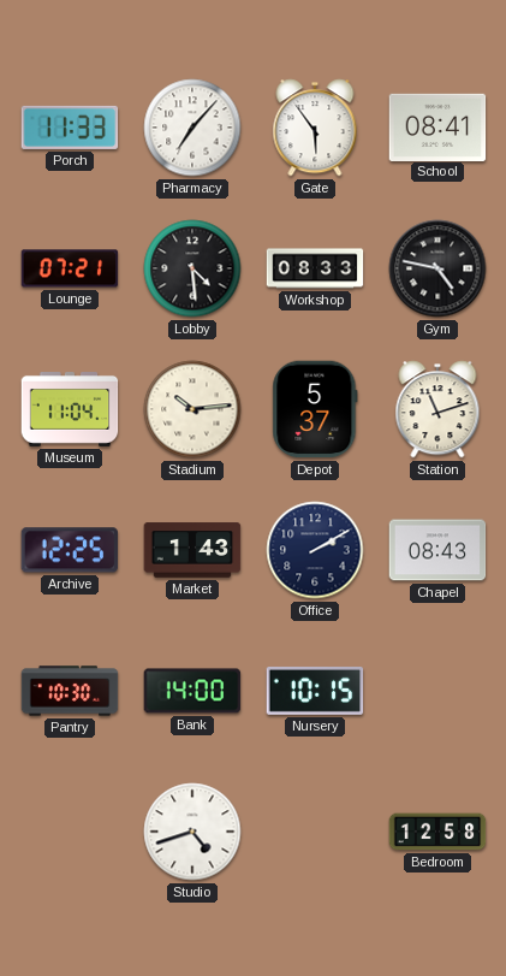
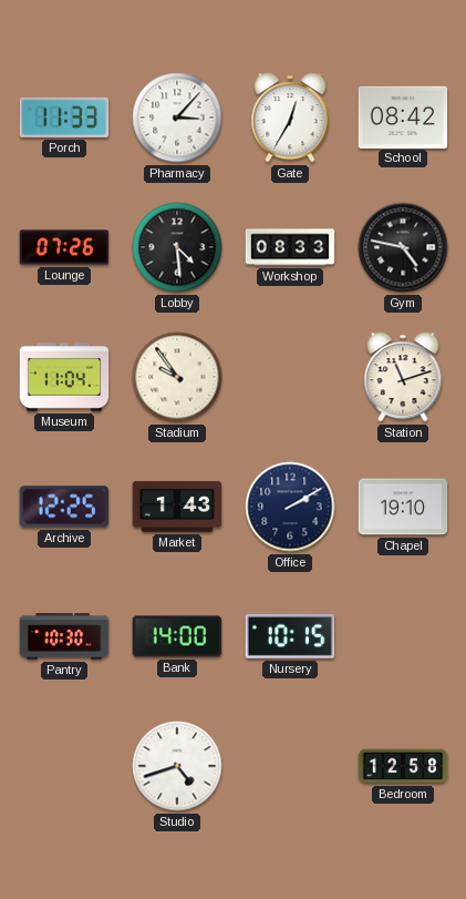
Pharmacy: 7:07 -> 3:07
Gate: 5:54 -> 12:35
School: 08:41 -> 08:42
Lounge: 07:21 -> 07:26
Stadium: 10:14 -> 9:54
Depot: 5:37 -> none
Chapel: 08:43 -> 19:10
